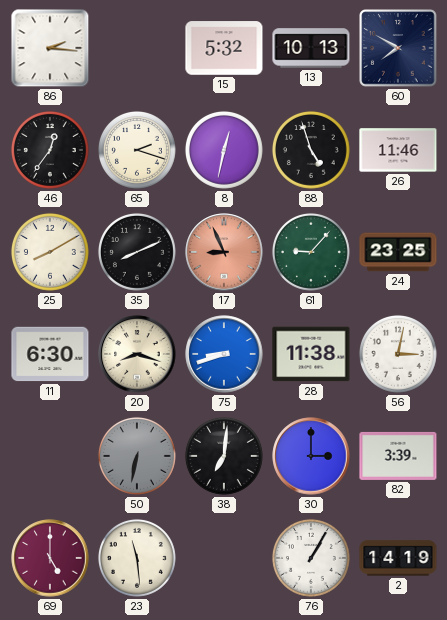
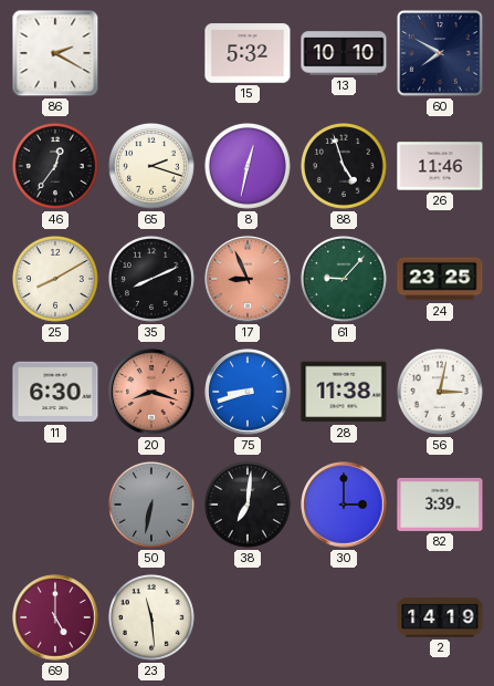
86: 2:16 -> 2:20
13: 10:13 -> 10:10
20 dial: cream -> salmon
76: 1:05 -> none
